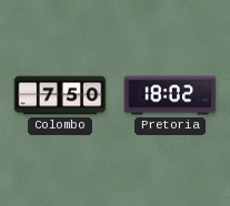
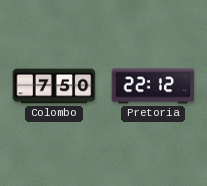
Pretoria: 18:02 -> 22:12
